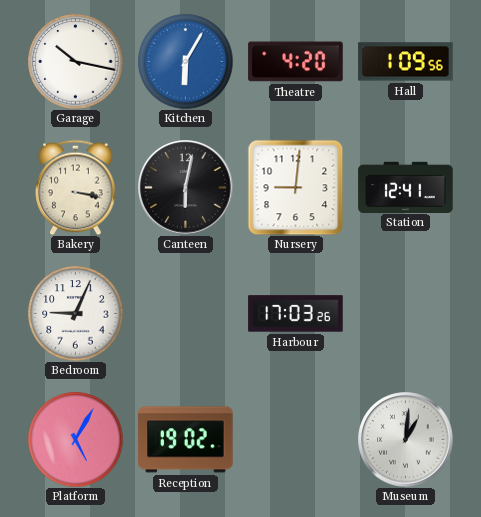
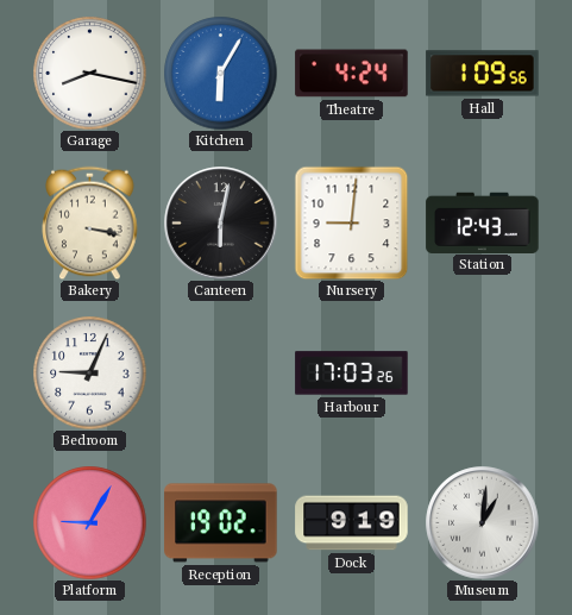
Garage: 10:17 -> 8:17
Theatre: 4:20 -> 4:24
Station: 12:41 -> 12:43
Platform: 5:05 -> 9:05
Dock: none -> 9:19
